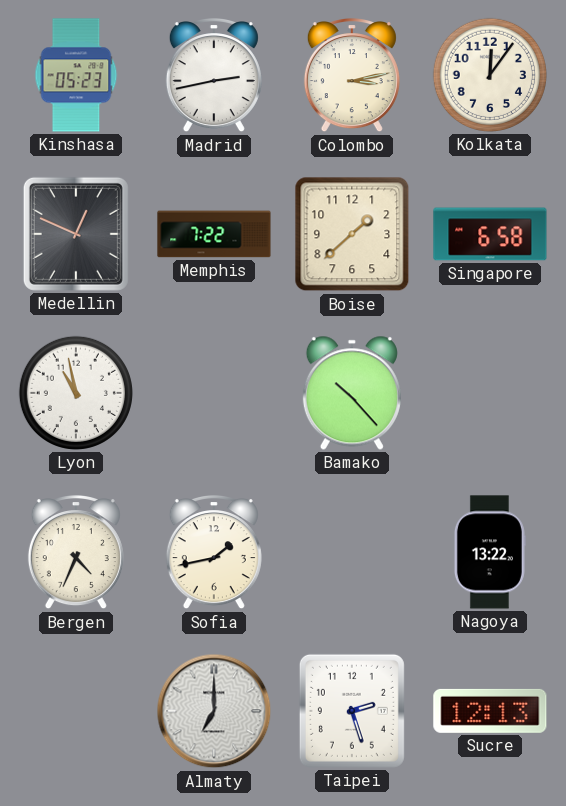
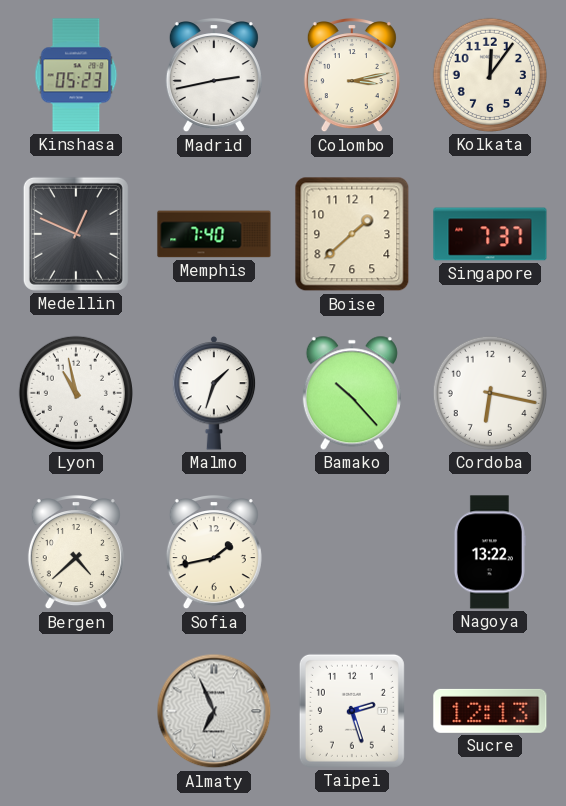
Memphis: 7:22 -> 7:40
Singapore: 6:58 -> 7:37
Malmo: none -> 1:33
Cordoba: none -> 6:17
Bergen: 4:34 -> 4:38
Almaty: 7:00 -> 6:56
